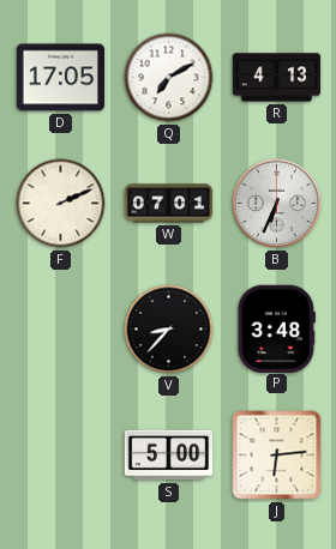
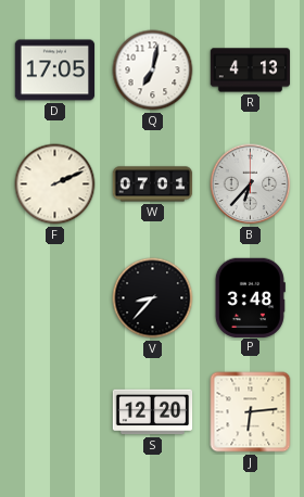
Q: 7:10 -> 7:02
B: 6:34 -> 6:37
S: 5:00 -> 12:20
